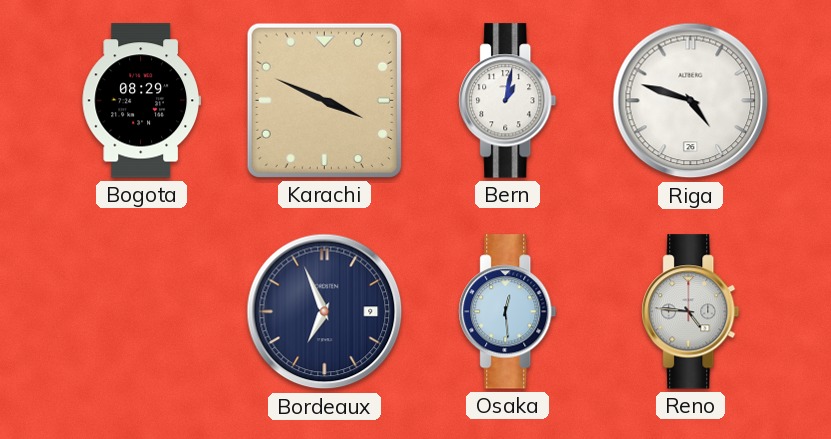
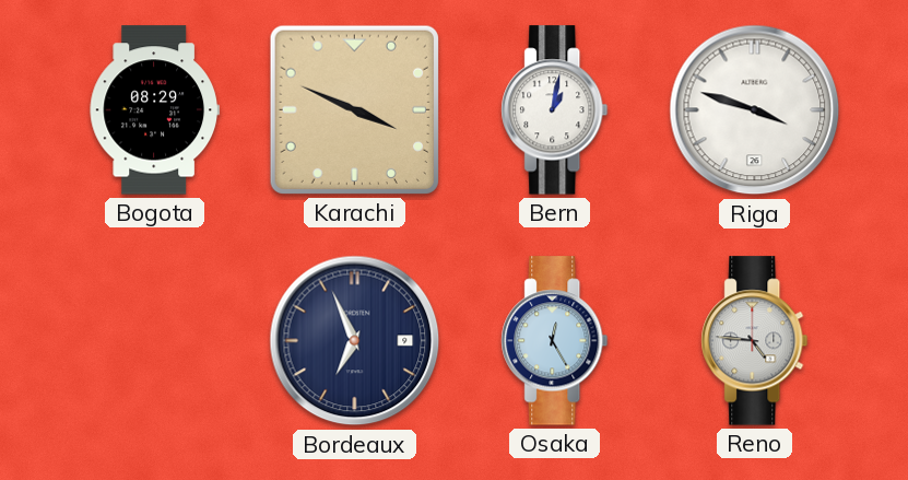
Riga: 4:48 -> 3:48
Osaka: 12:29 -> 12:25
